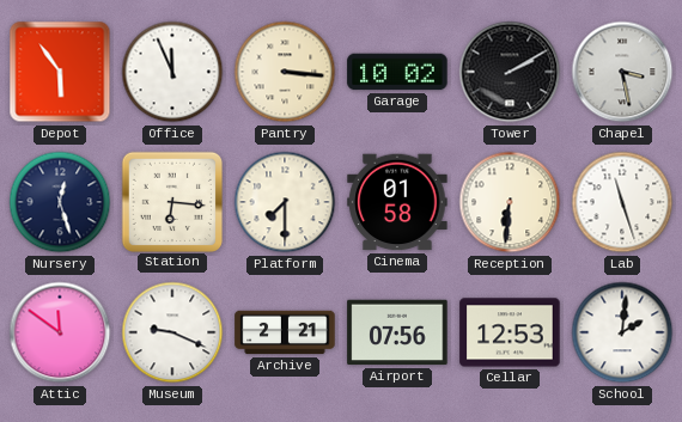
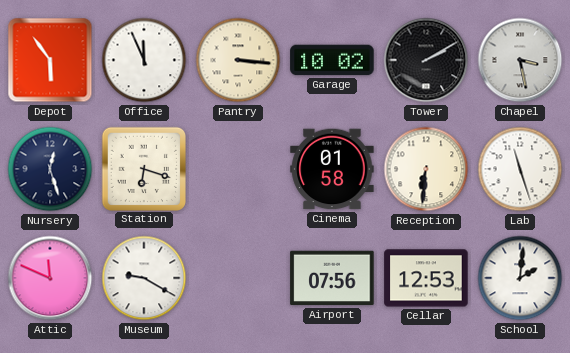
Station: 6:16 -> 6:18
Platform: 7:30 -> none
Attic: 11:51 -> 11:49
Museum: 9:19 -> 9:20
Archive: 2:21 -> none
